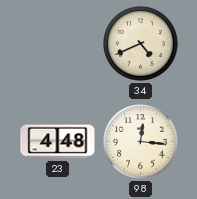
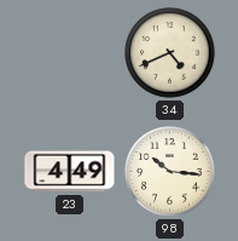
23: 4:48 -> 4:49
98: 12:16 -> 10:16
